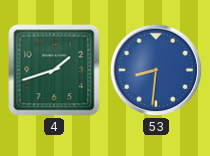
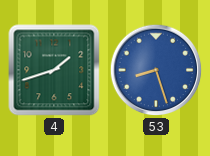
53: 8:31 -> 8:27
